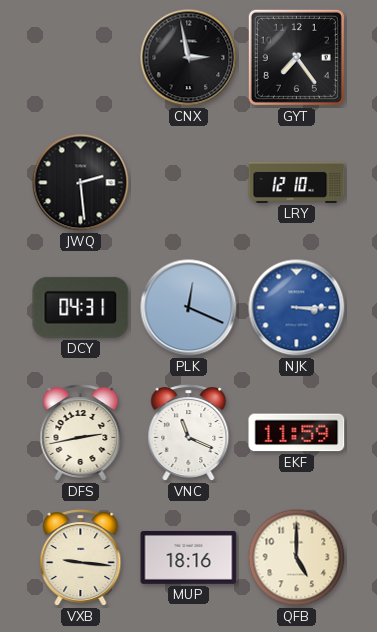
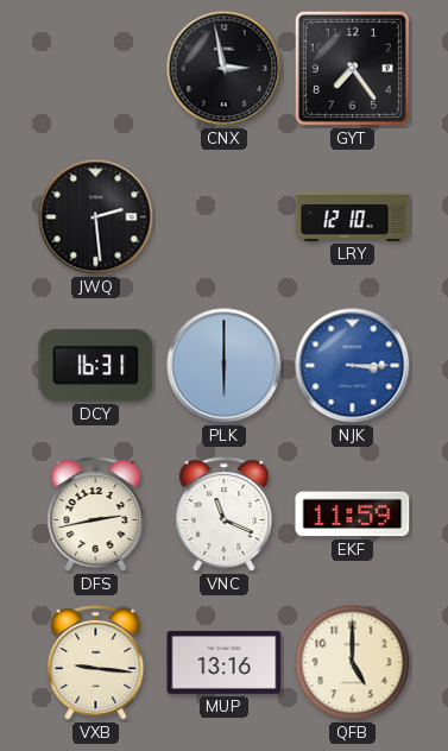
DCY: 04:31 -> 16:31
PLK: 12:19 -> 6:00
MUP: 18:16 -> 13:16
